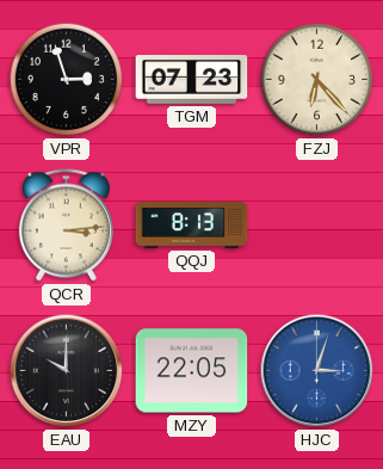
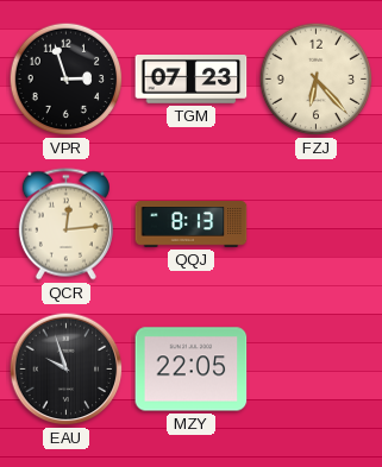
QCR: 3:14 -> 12:14
EAU: 10:00 -> 9:57
HJC: 3:03 -> none
